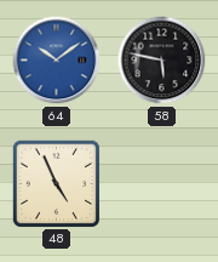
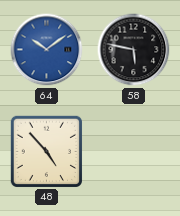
48: 4:56 -> 4:53
